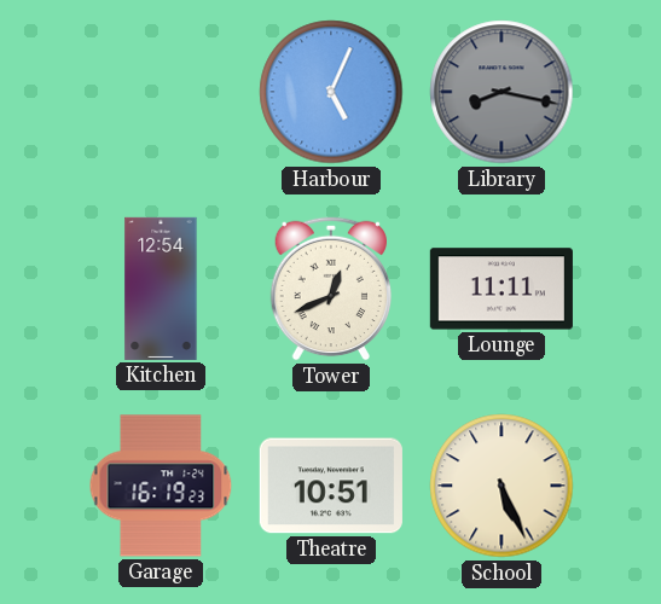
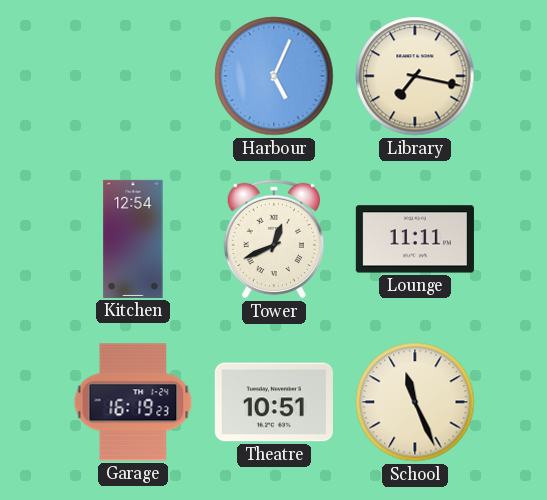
Library: 8:17 -> 7:17
Library dial: grey -> cream
School: 5:26 -> 11:26
